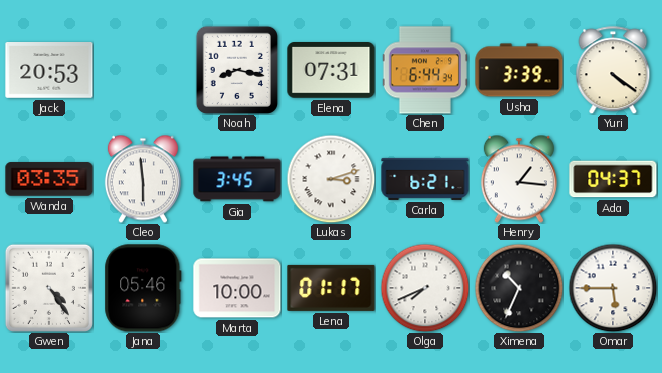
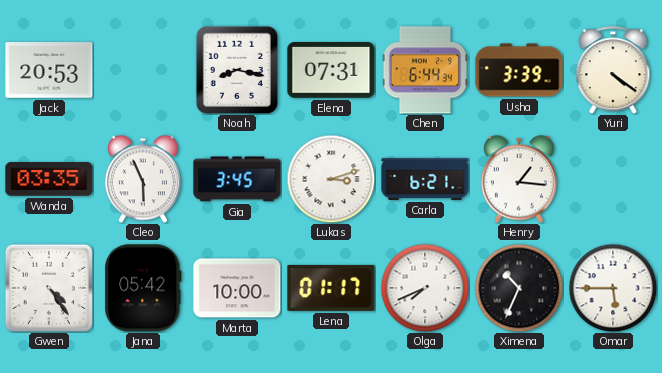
Cleo: 5:59 -> 5:56
Ada: 04:37 -> none
Jana: 05:46 -> 05:42
